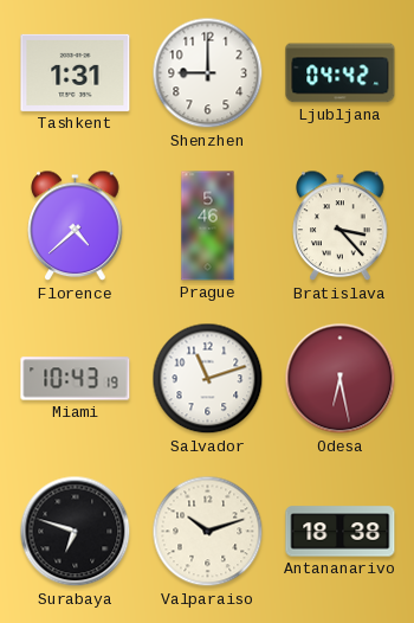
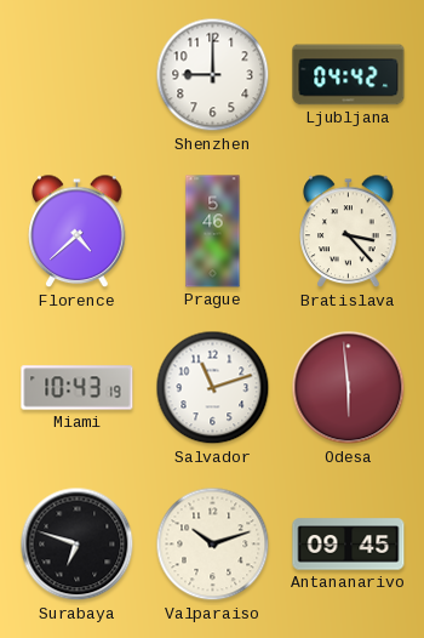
Tashkent: 1:31 -> none
Odesa: 6:28 -> 5:59
Antananarivo: 18:38 -> 09:45
